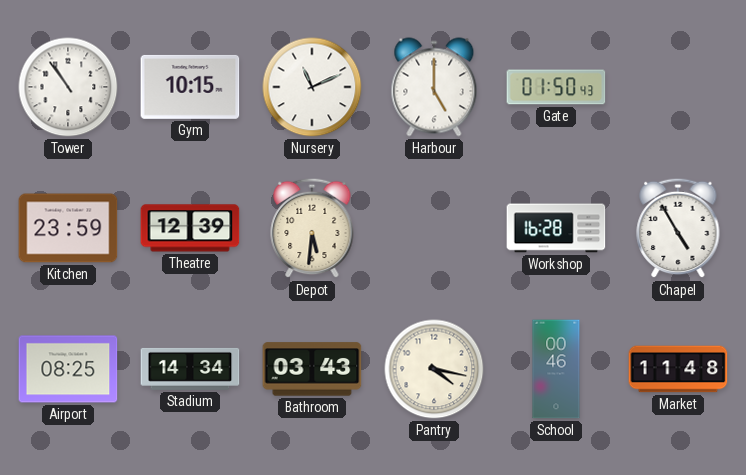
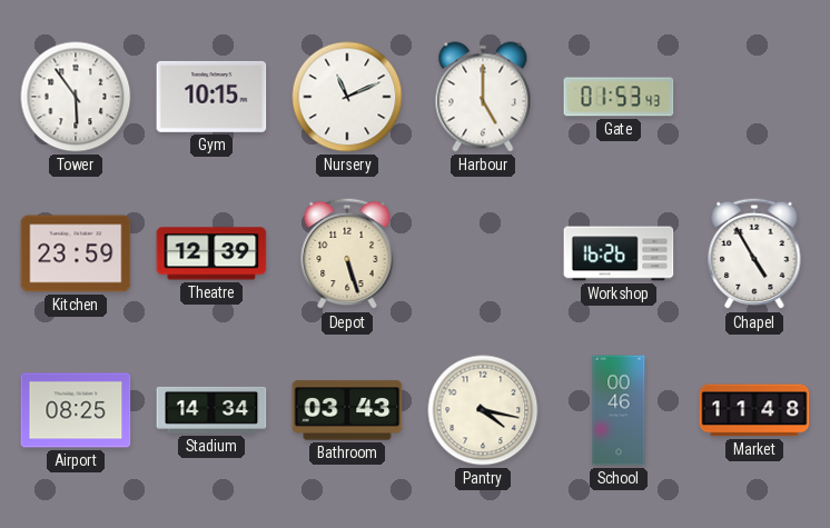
Tower: 10:54 -> 5:54
Gate: 01:50 -> 01:53
Depot: 5:31 -> 5:27
Workshop: 16:28 -> 16:26
